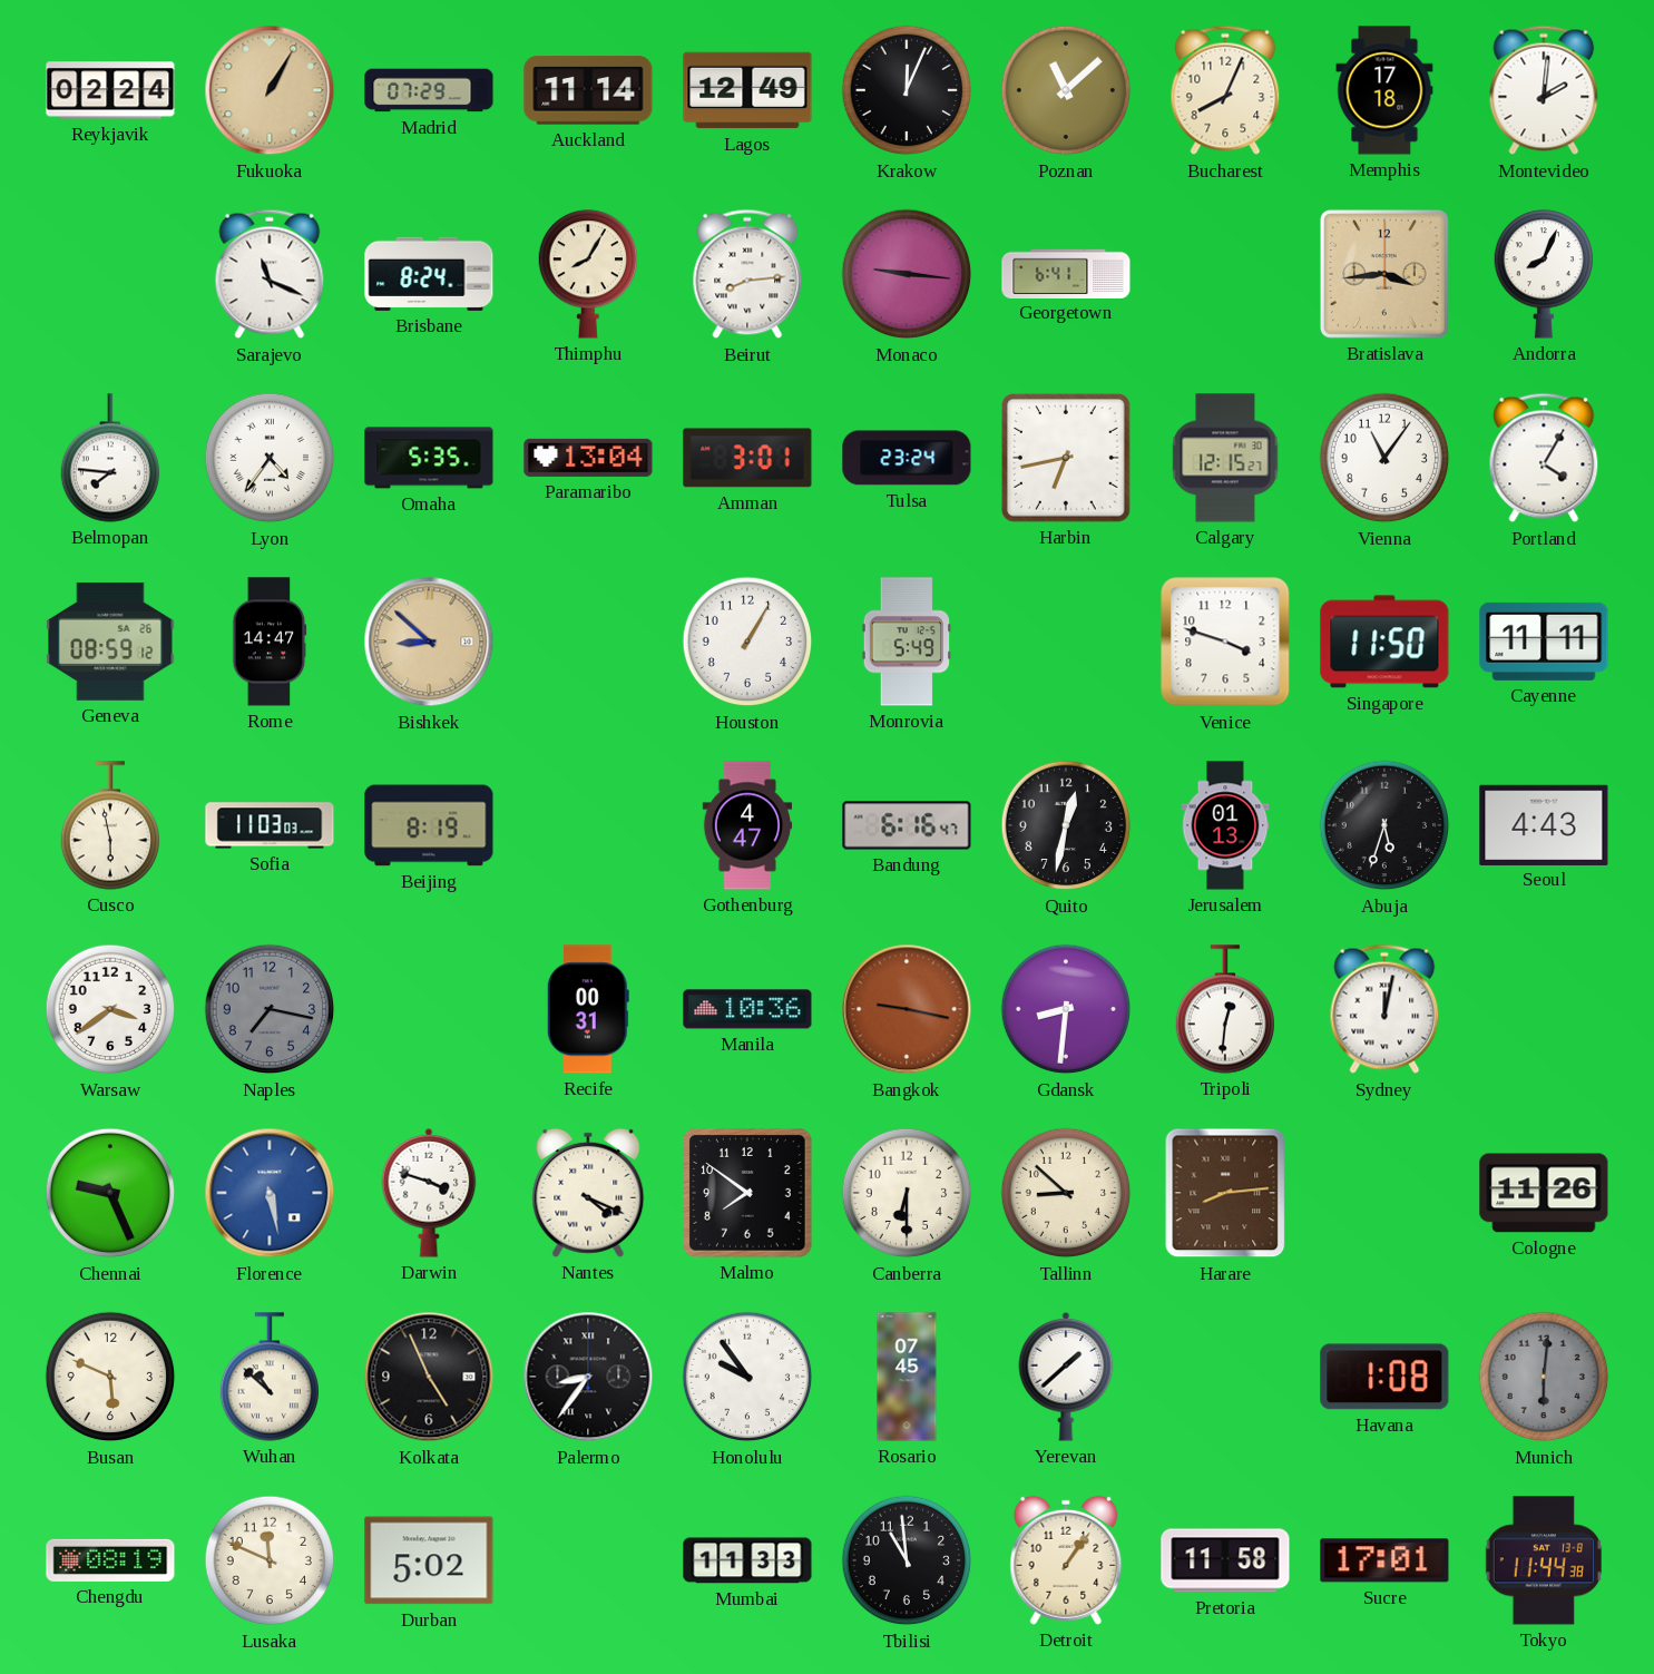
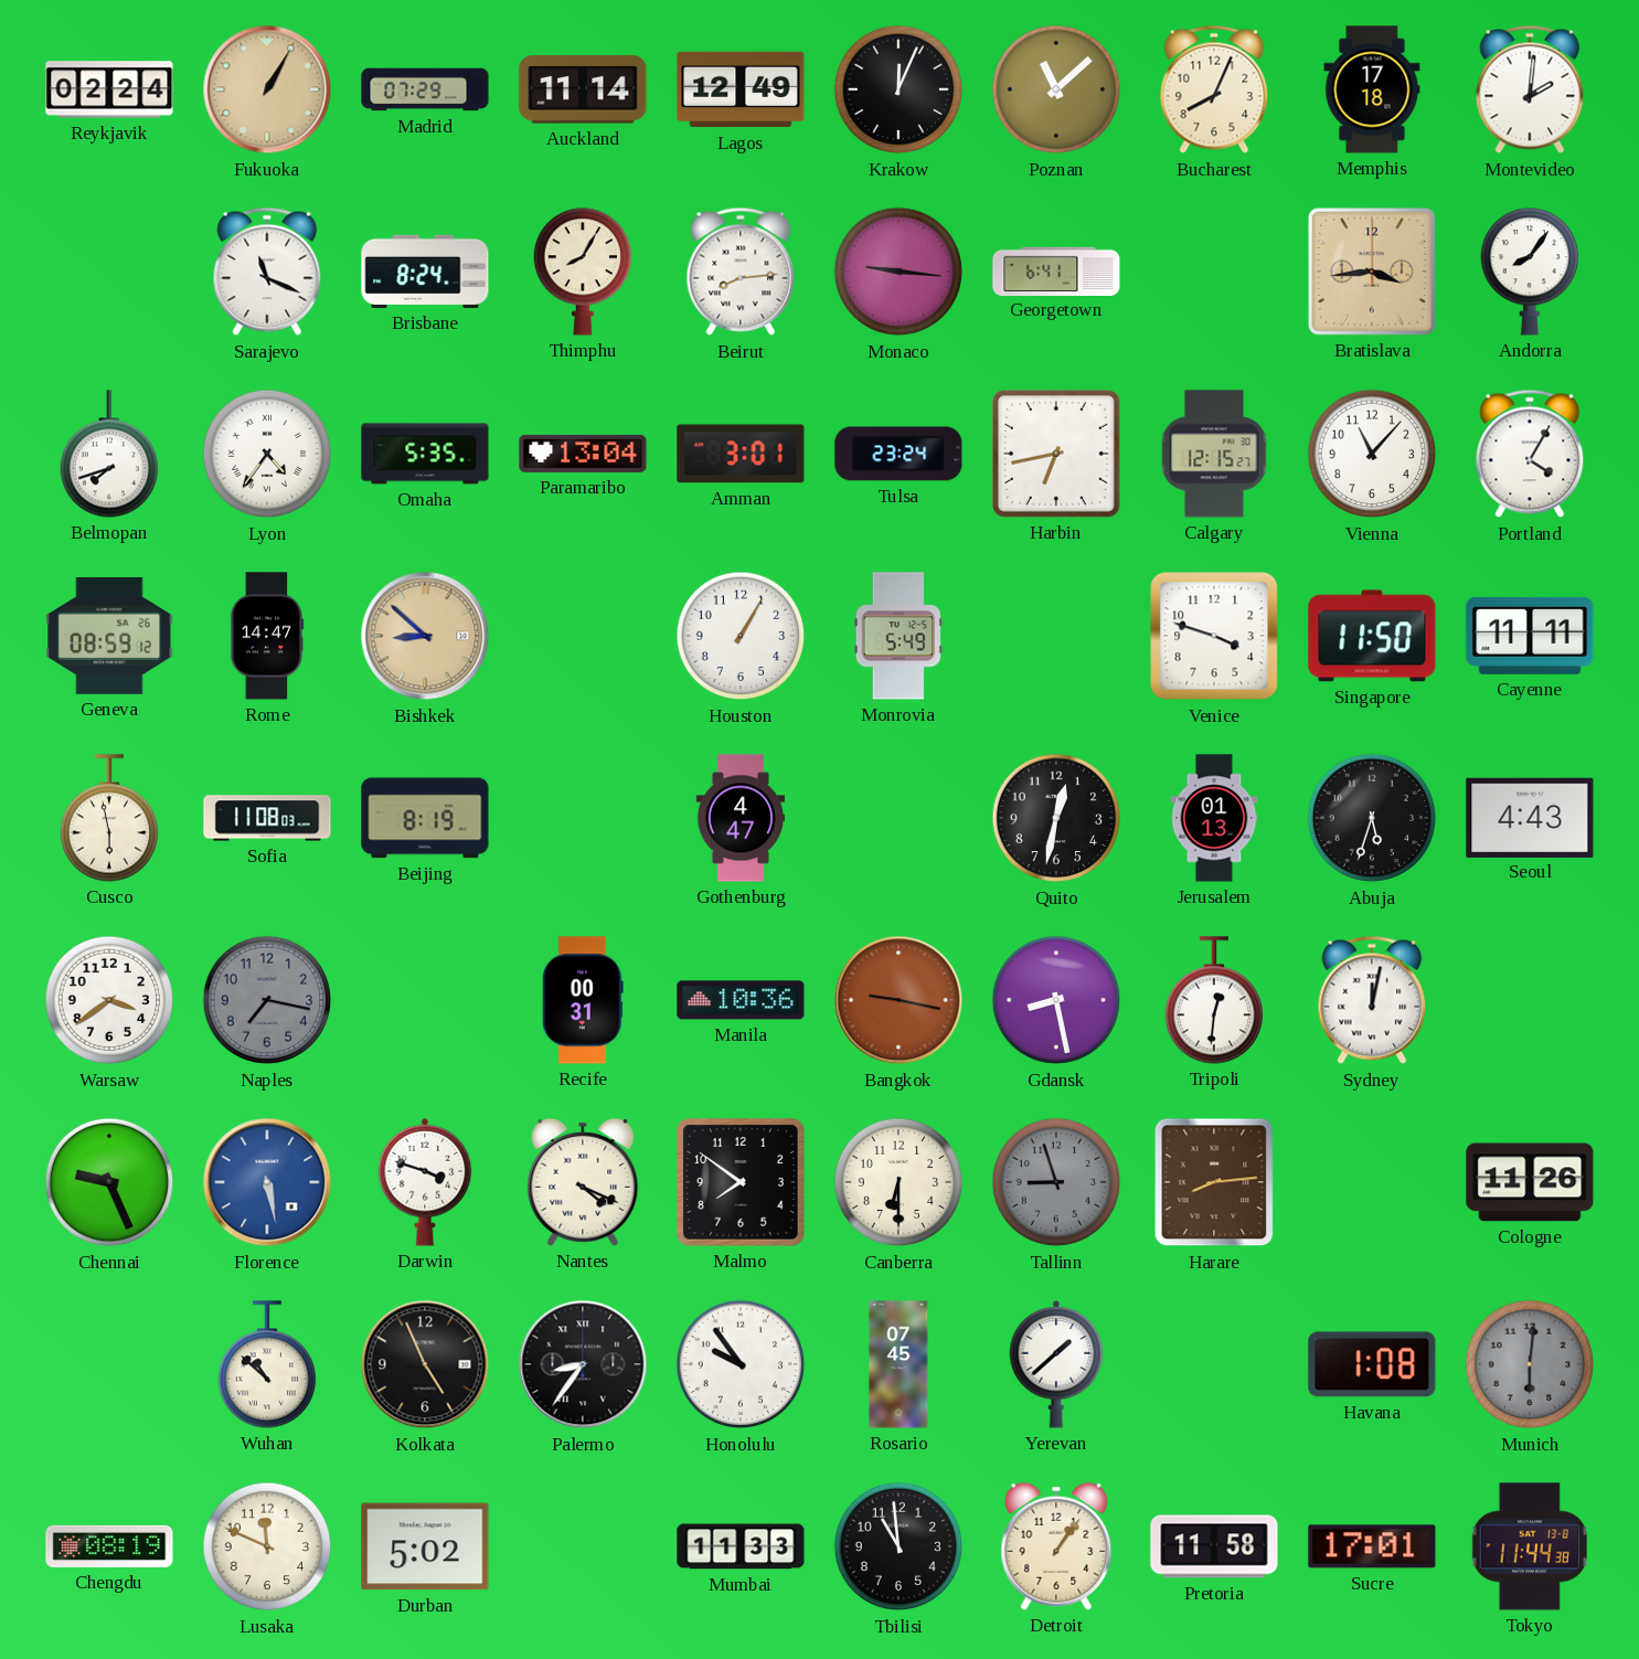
Andorra: 8:04 -> 8:06
Belmopan: 7:46 -> 7:42
Vienna: 11:06 -> 11:07
Sofia: 11:03 -> 11:08
Bandung: 6:16 -> none
Gdansk: 8:31 -> 8:28
Tallinn: 8:52 -> 8:57
Tallinn dial: cream -> grey
Busan: 5:49 -> none
